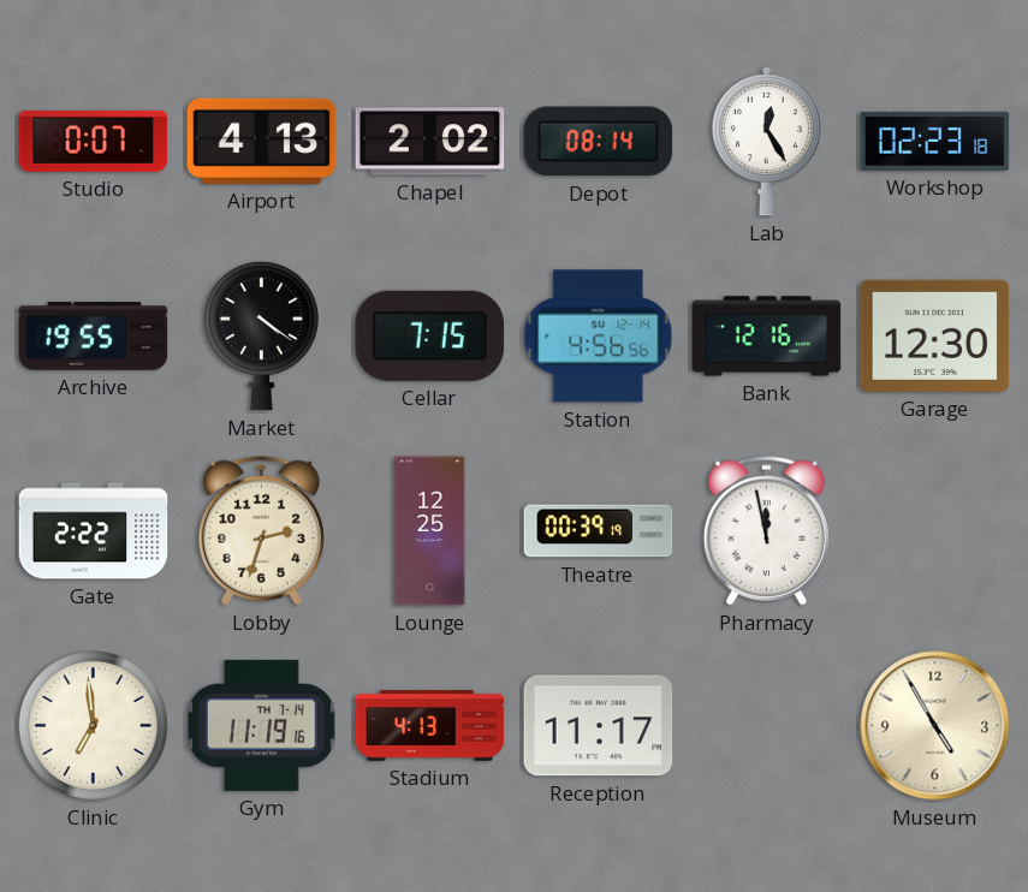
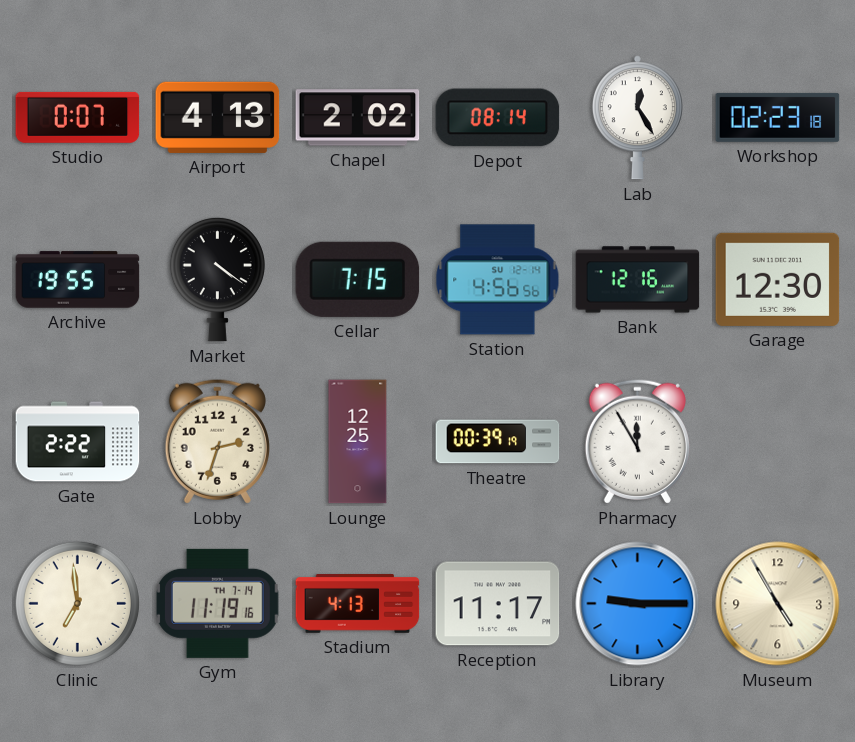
Pharmacy: 11:58 -> 11:55
Library: none -> 9:15
